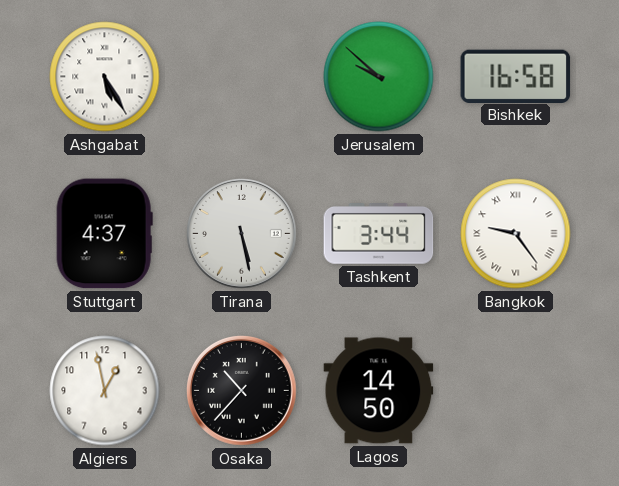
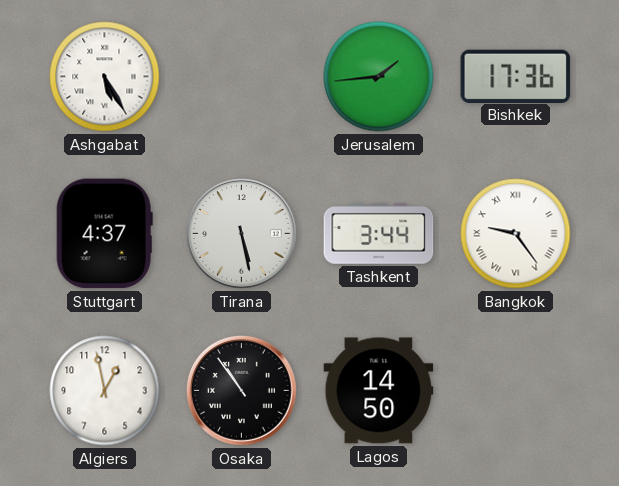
Jerusalem: 9:52 -> 1:44
Bishkek: 16:58 -> 17:36
Osaka: 10:37 -> 10:54
